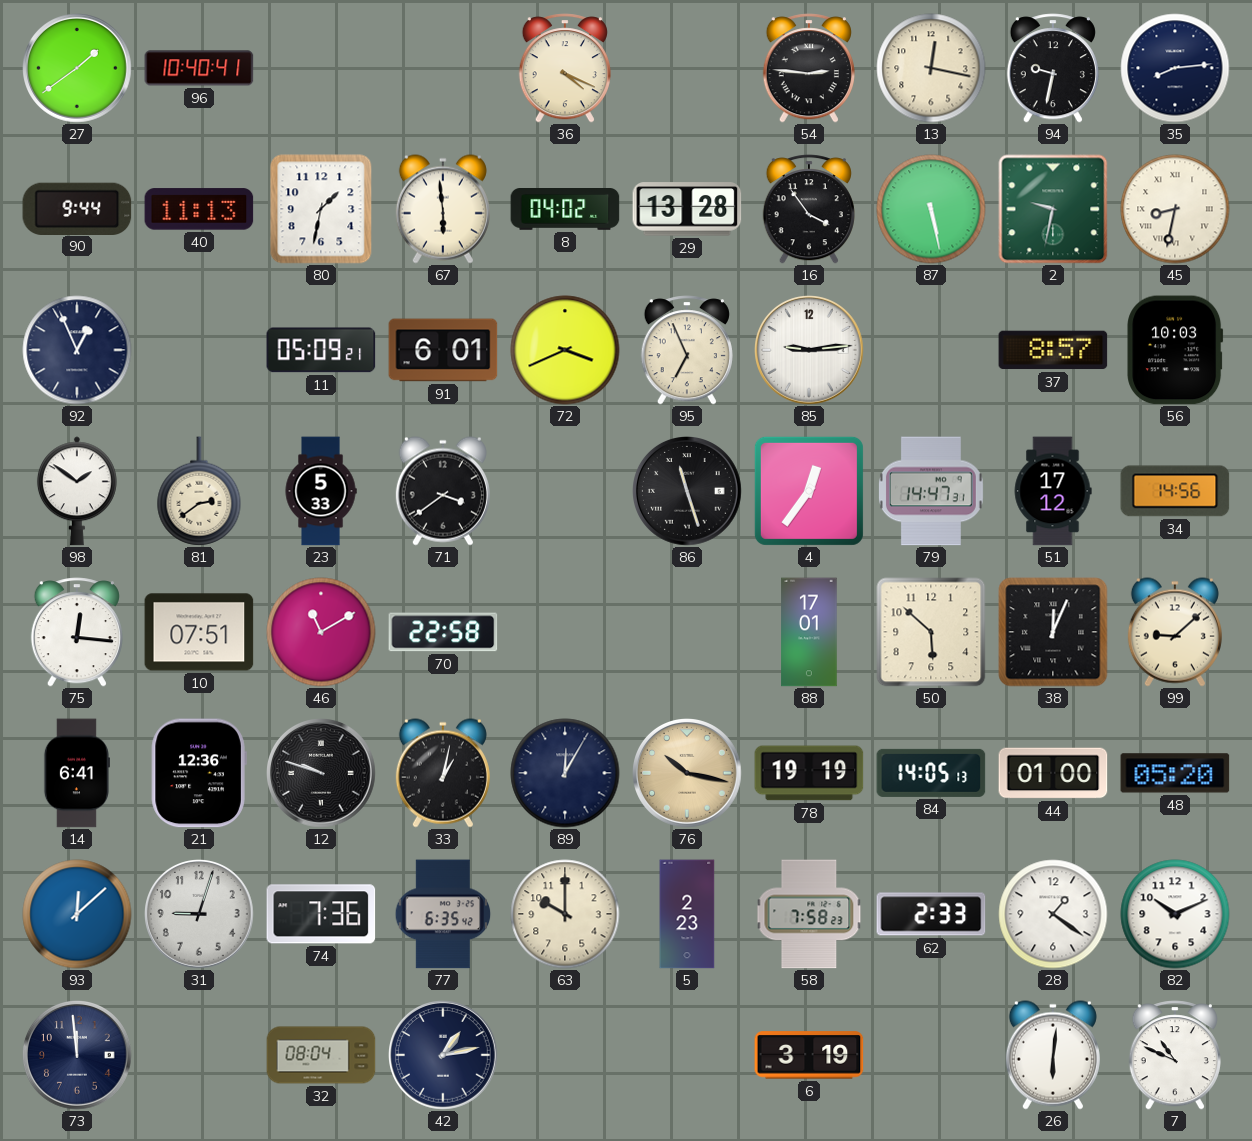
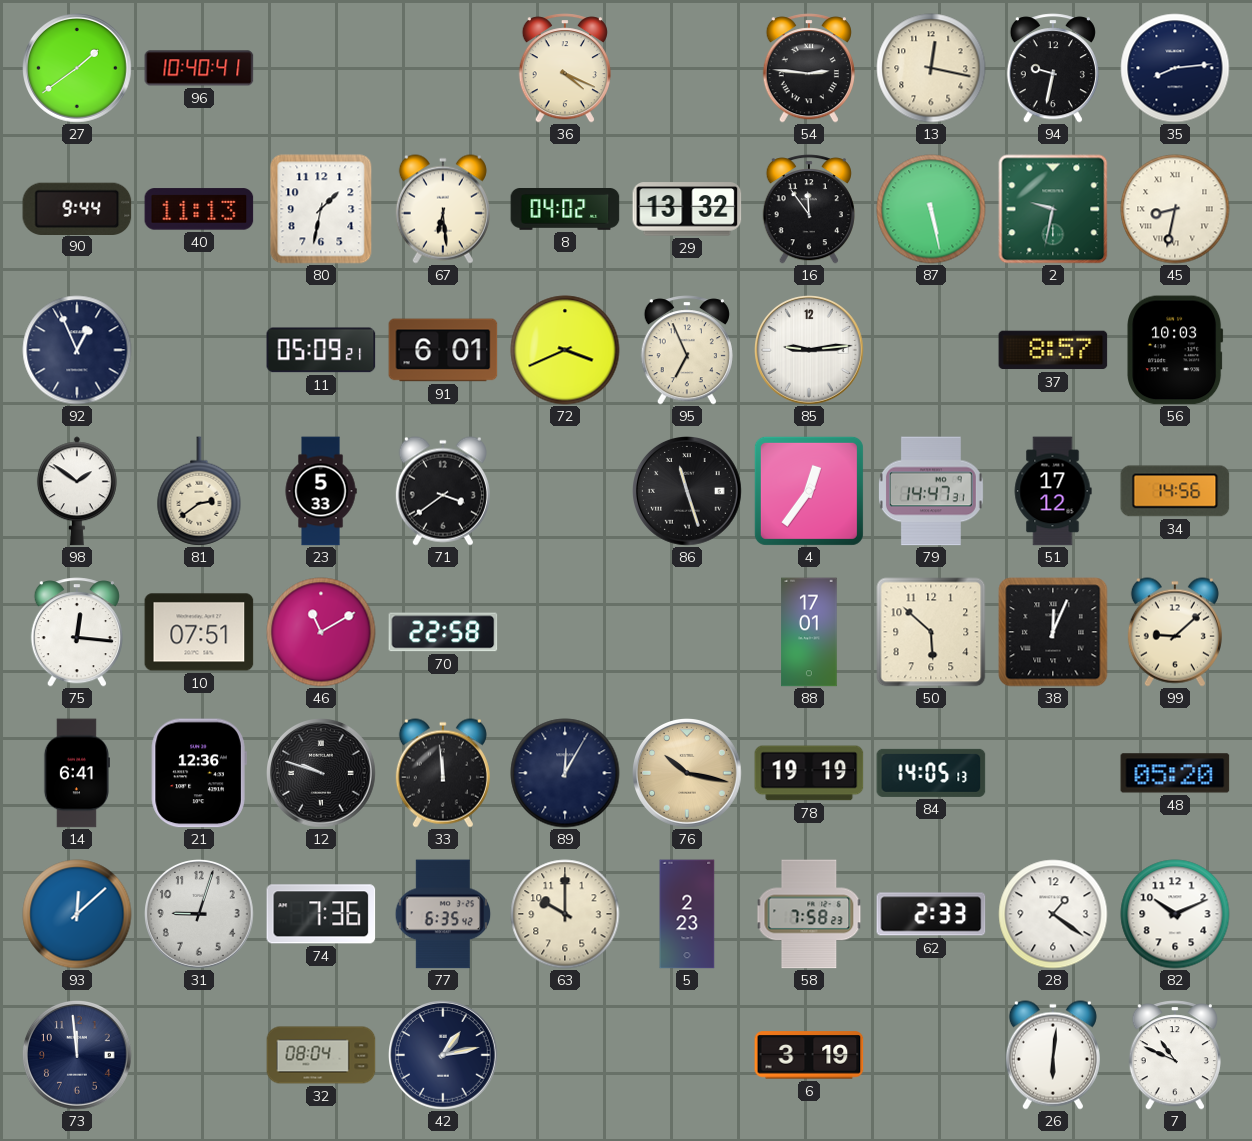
67: 5:59 -> 6:29
29: 13:28 -> 13:32
16: 3:54 -> 11:54
33: 1:02 -> 11:59
44: 01:00 -> none
